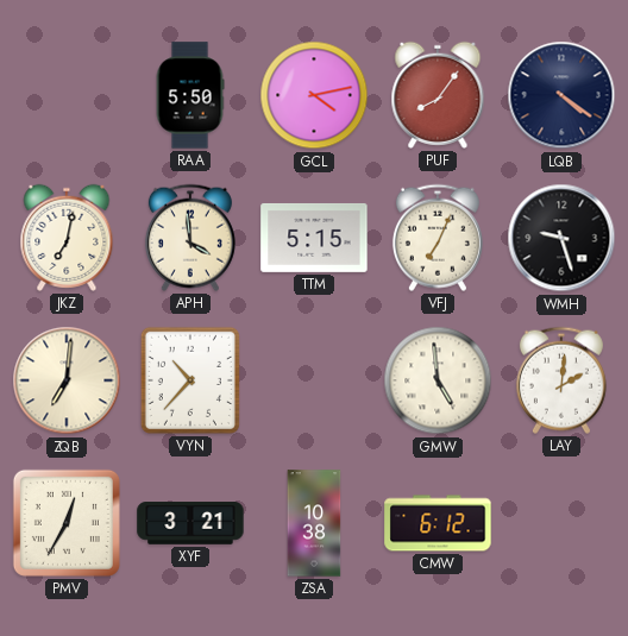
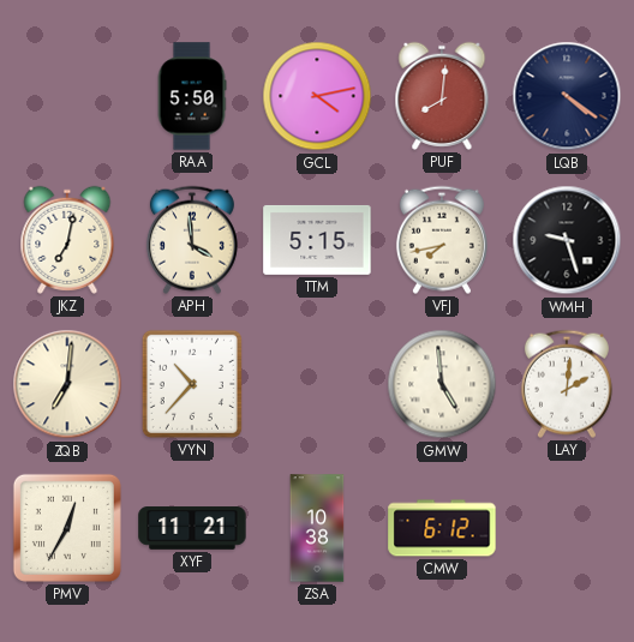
PUF: 8:06 -> 8:01
VFJ: 7:04 -> 7:43
XYF: 3:21 -> 11:21
